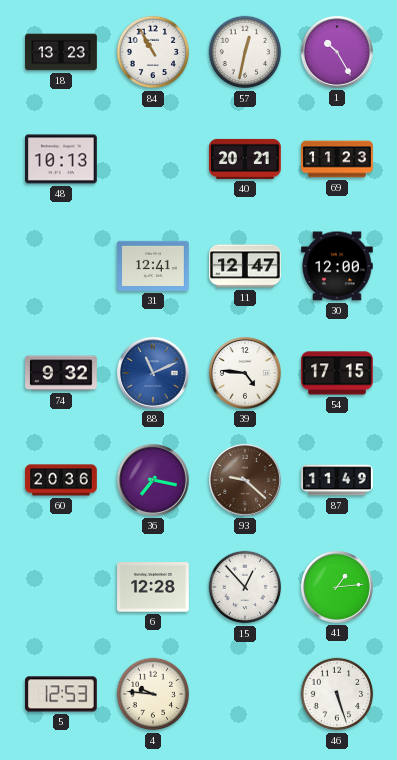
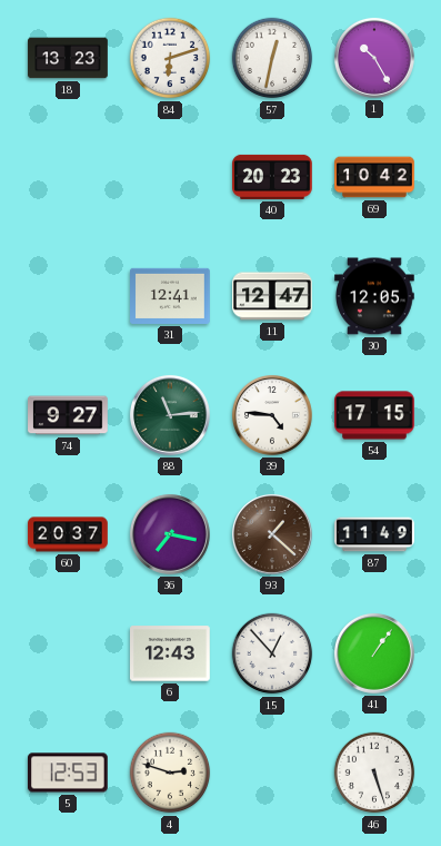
84: 10:55 -> 6:12
48: 10:13 -> none
40: 20:21 -> 20:23
69: 11:23 -> 10:42
30: 12:00 -> 12:05
74: 9:32 -> 9:27
88: 11:11 -> 11:14
88 dial: blue -> green
60: 20:36 -> 20:37
93: 9:22 -> 1:22
6: 12:28 -> 12:43
41: 1:14 -> 1:06
4: 9:46 -> 2:48
